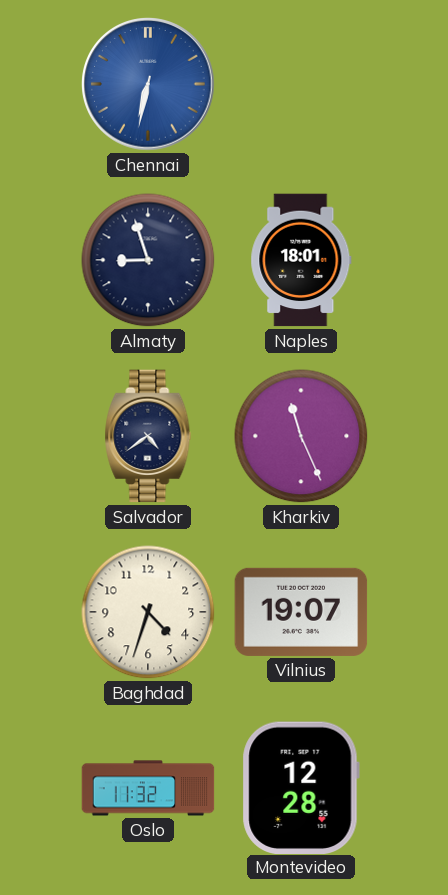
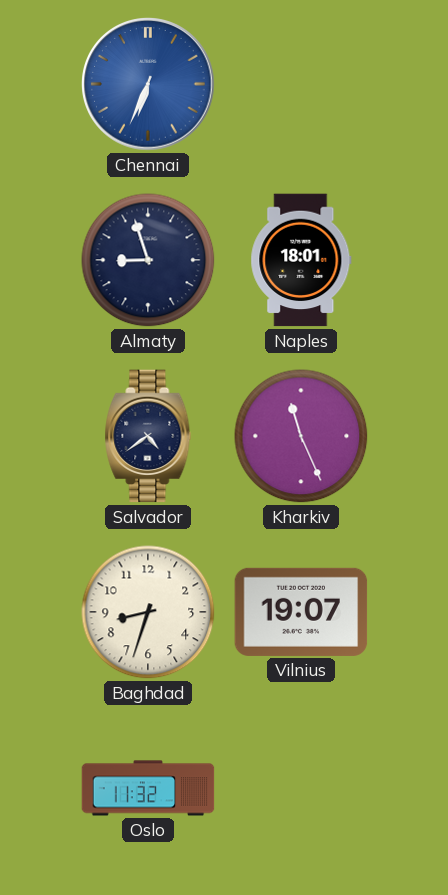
Chennai: 6:32 -> 6:34
Baghdad: 4:33 -> 8:33
Montevideo: 12:28 -> none
